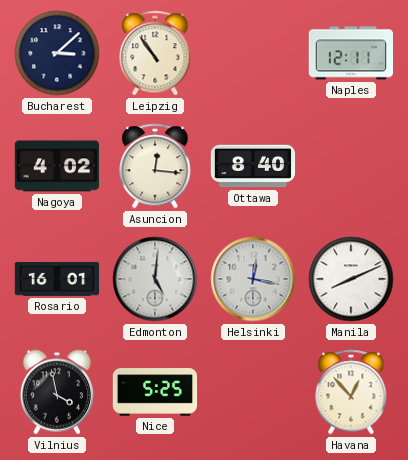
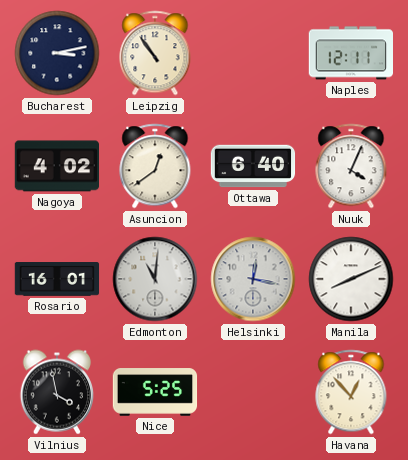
Bucharest: 3:08 -> 3:13
Asuncion: 12:16 -> 12:39
Ottawa: 8:40 -> 6:40
Nuuk: none -> 4:04
Edmonton: 5:01 -> 11:01
